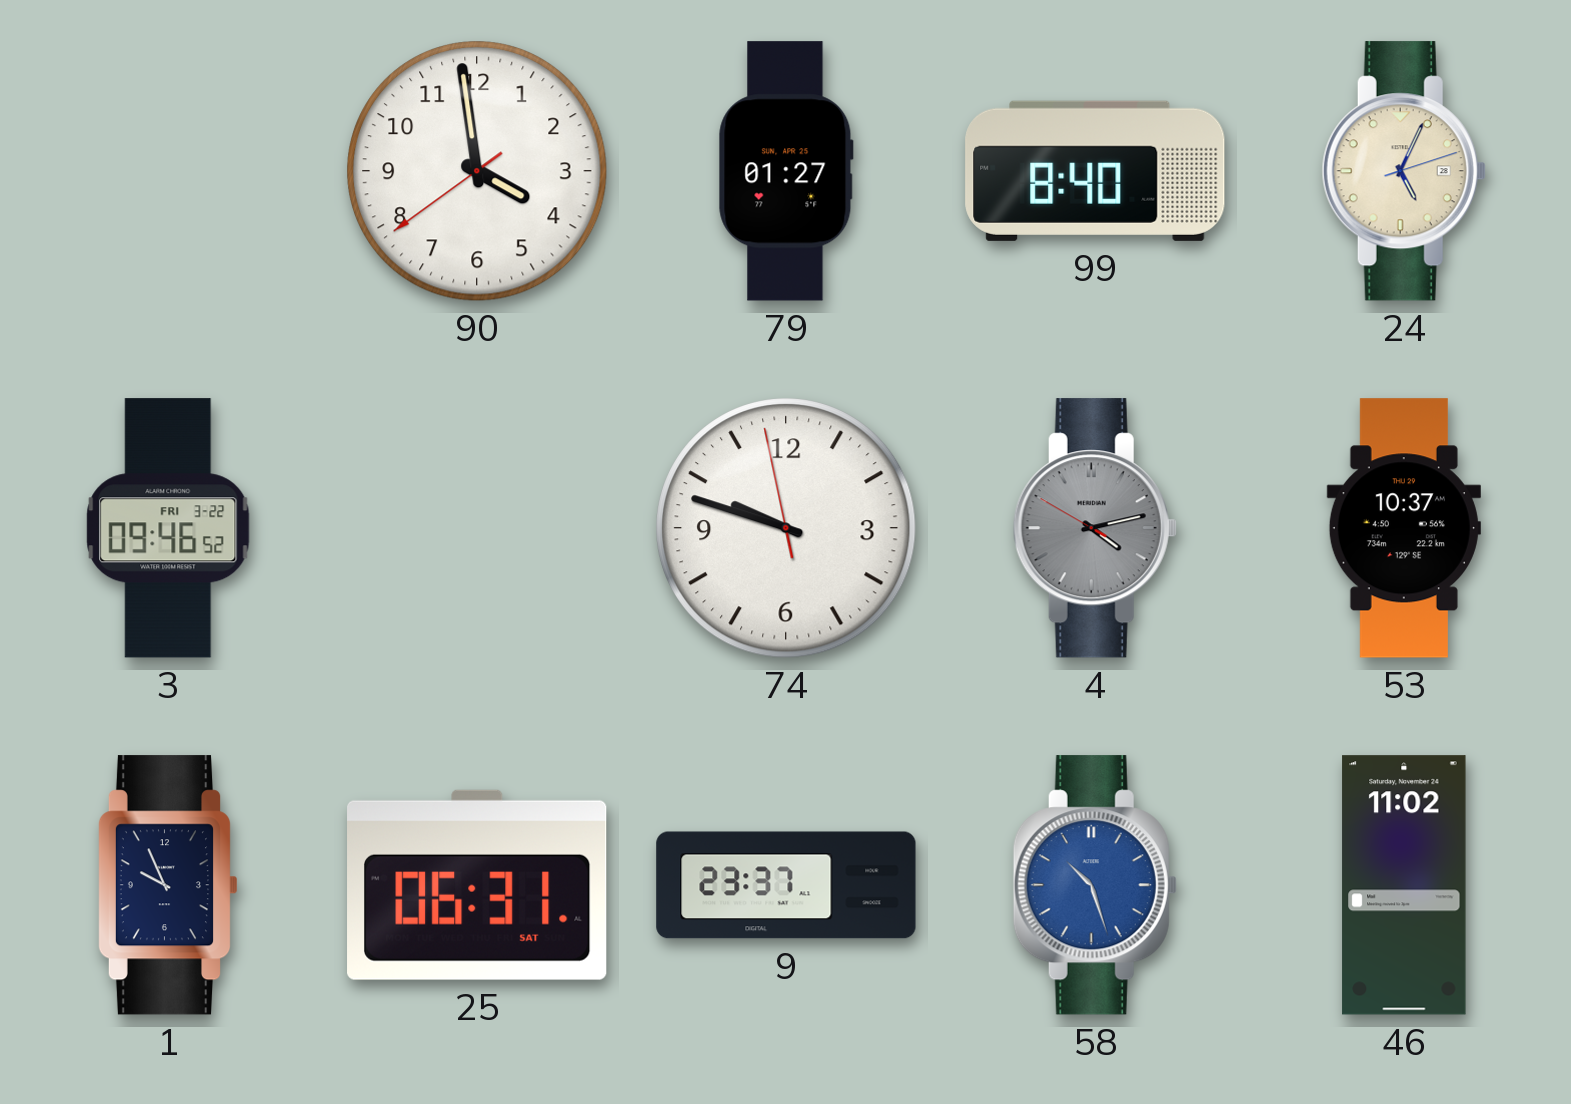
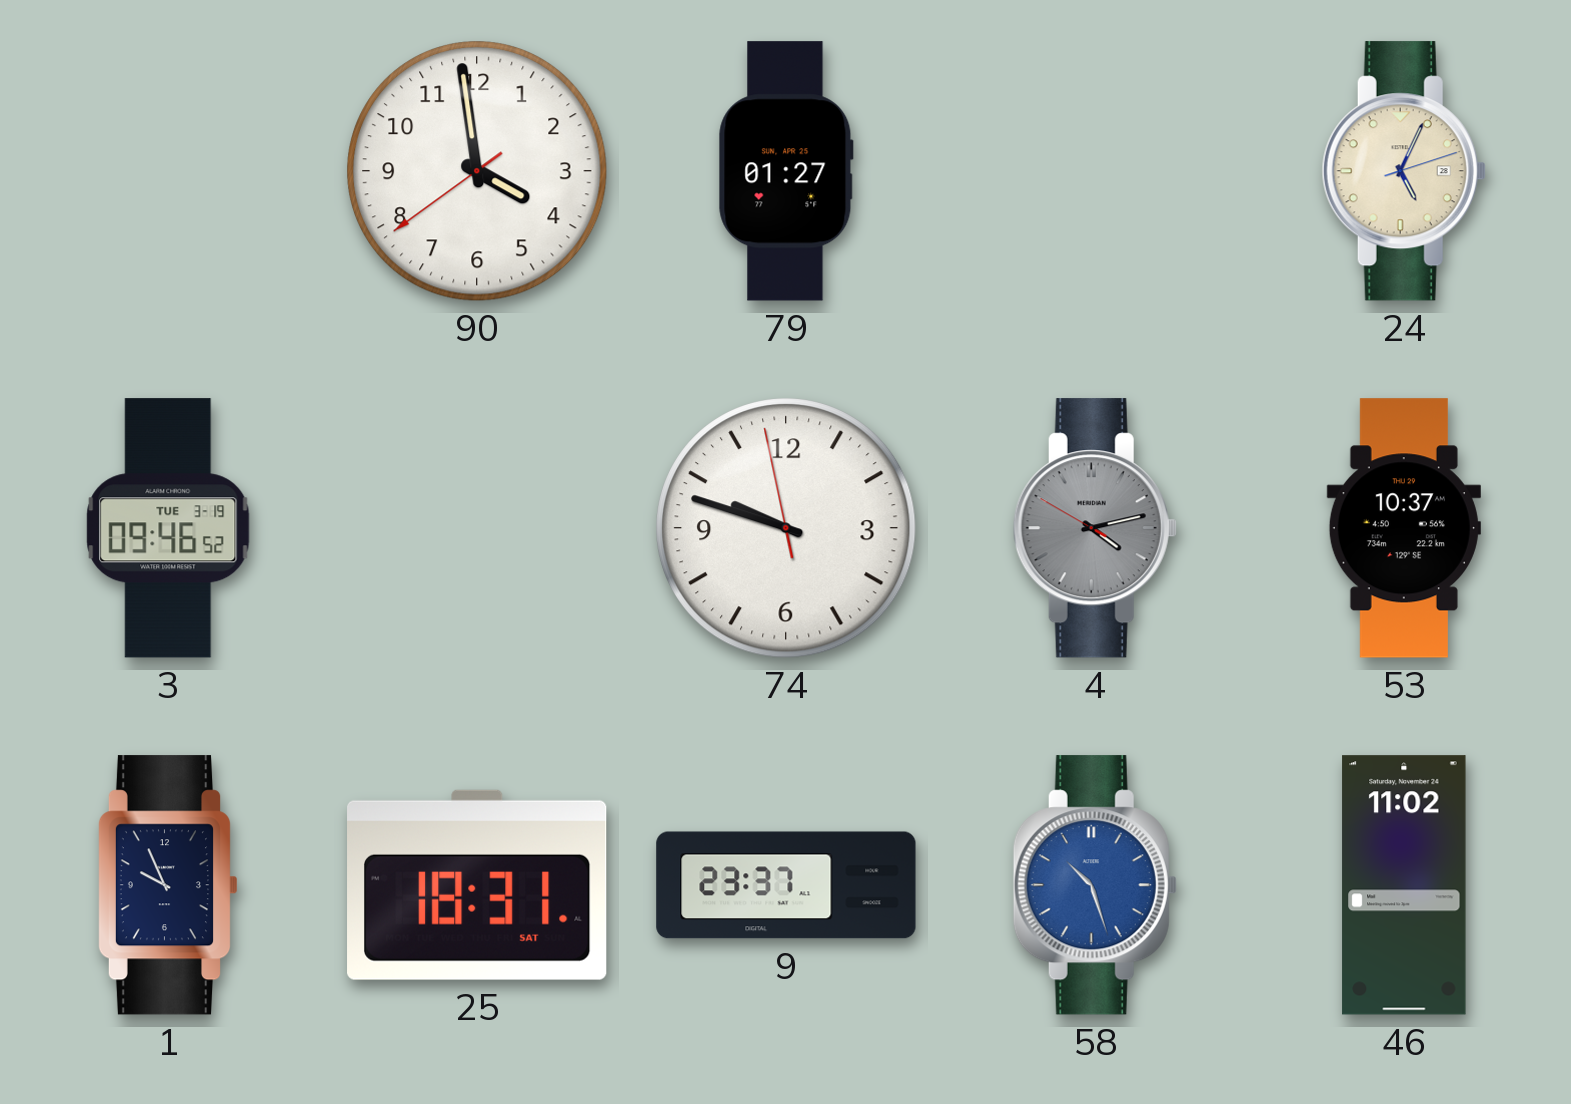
99: 8:40 -> none
3 date: FRI 3-22 -> TUE 3-19
25: 06:31 -> 18:31
